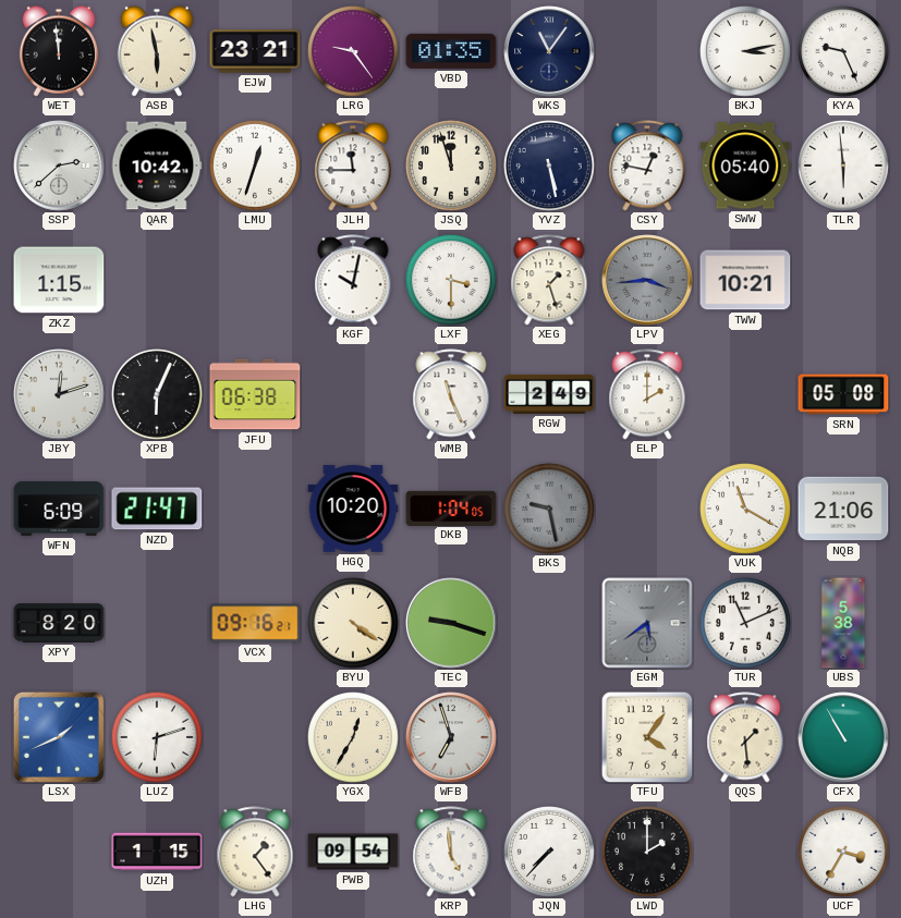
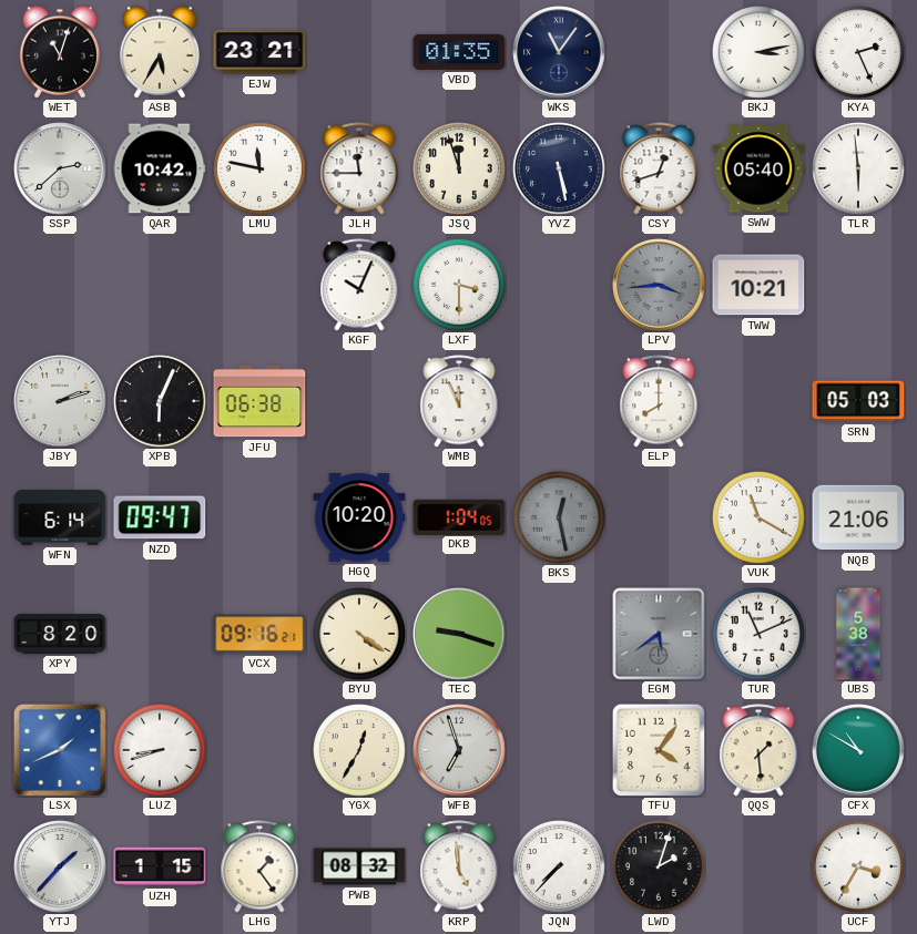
WET: 11:59 -> 11:03
ASB: 5:58 -> 5:35
LRG: 9:24 -> none
KYA: 9:26 -> 2:26
LMU: 12:33 -> 11:47
CSY: 12:47 -> 12:42
ZKZ: 1:15 -> none
KGF: 10:02 -> 10:04
XEG: 1:27 -> none
JBY: 12:12 -> 2:12
WMB: 11:26 -> 11:56
RGW: 2:49 -> none
ELP: 2:00 -> 8:00
SRN: 05:08 -> 05:03
WFN: 6:09 -> 6:14
NZD: 21:47 -> 09:47
BKS: 9:28 -> 12:28
LUZ: 6:12 -> 8:42
CFX: 10:55 -> 10:50
YTJ: none -> 1:37
PWB: 09:54 -> 08:32
LWD: 2:00 -> 2:03
